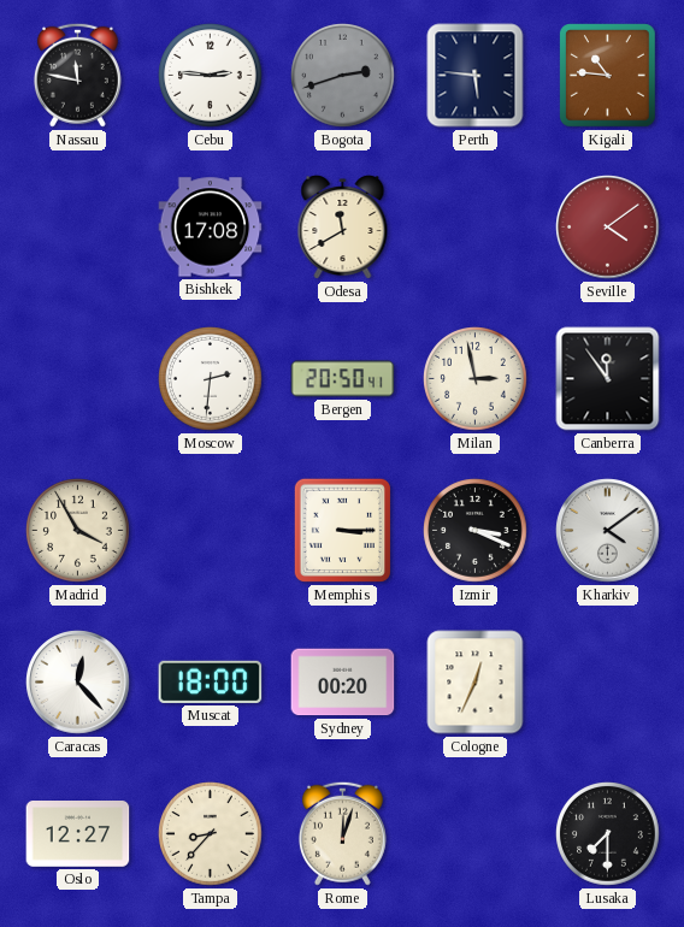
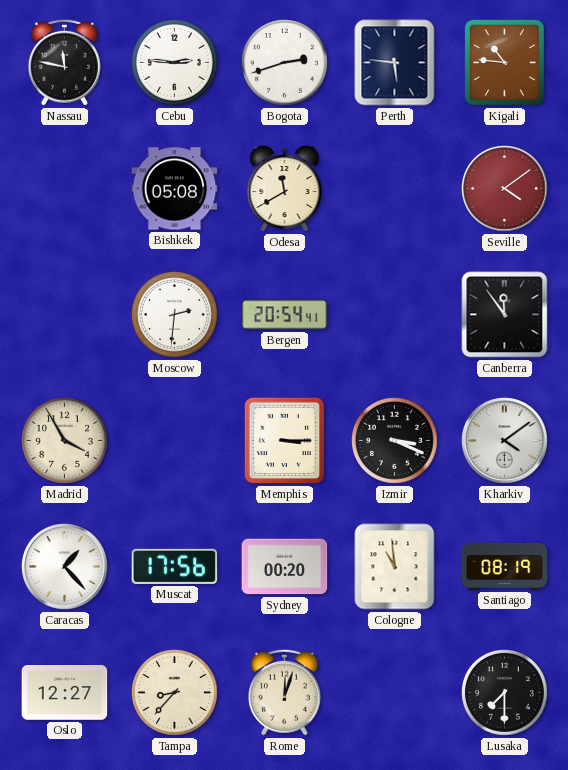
Bogota dial: grey -> white
Bishkek: 17:08 -> 05:08
Bergen: 20:50 -> 20:54
Milan: 2:58 -> none
Caracas: 12:23 -> 1:23
Muscat: 18:00 -> 17:56
Cologne: 12:34 -> 10:59
Santiago: none -> 08:19
